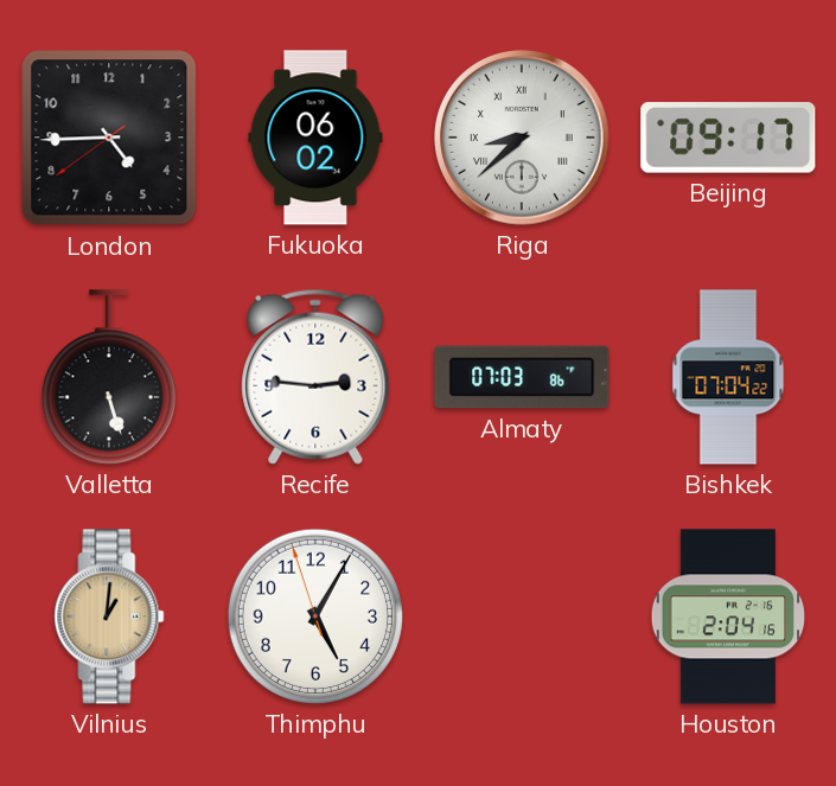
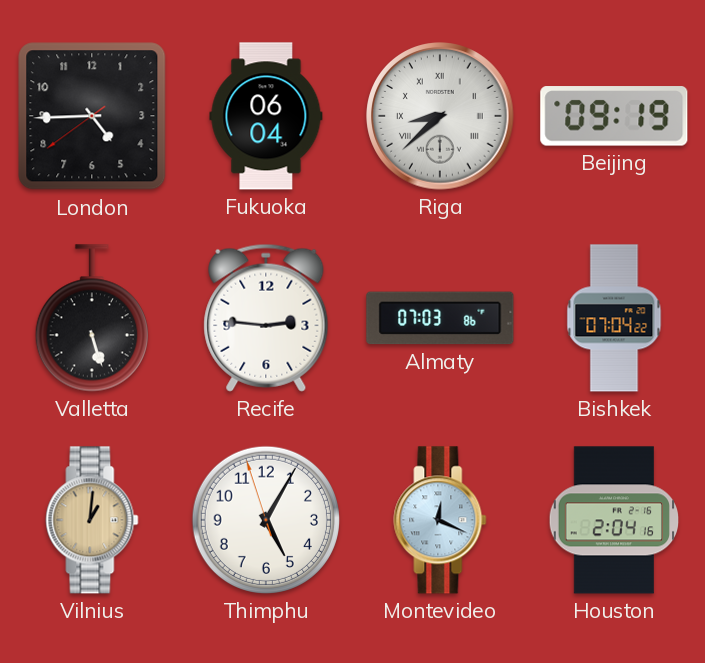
Fukuoka: 06:02 -> 06:04
Beijing: 09:17 -> 09:19
Montevideo: none -> 12:19
